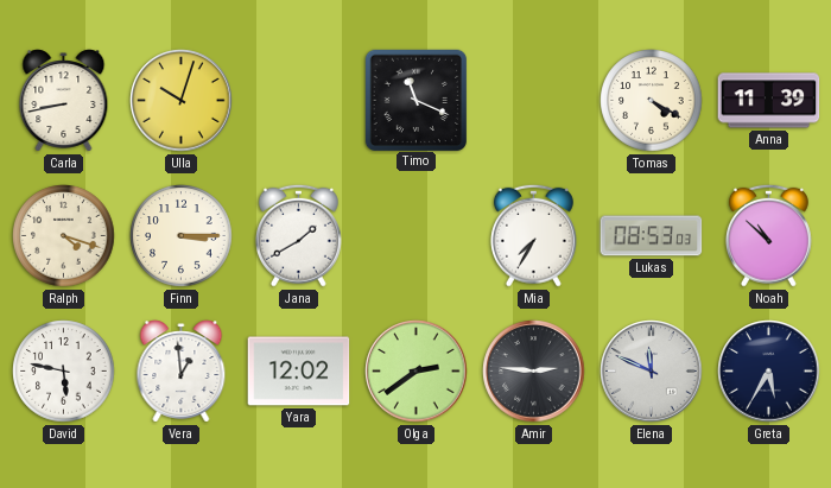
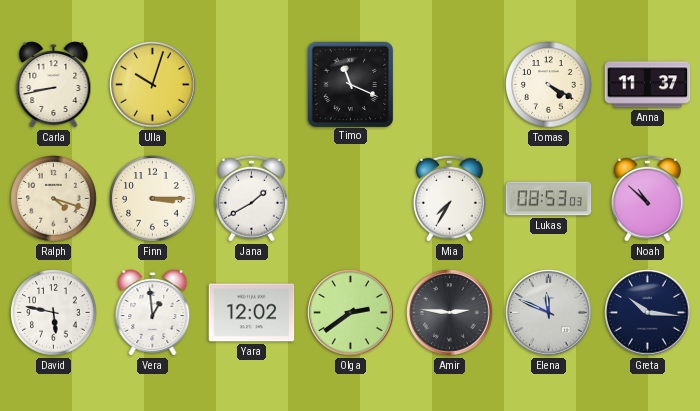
Anna: 11:39 -> 11:37
Greta: 5:35 -> 10:16
